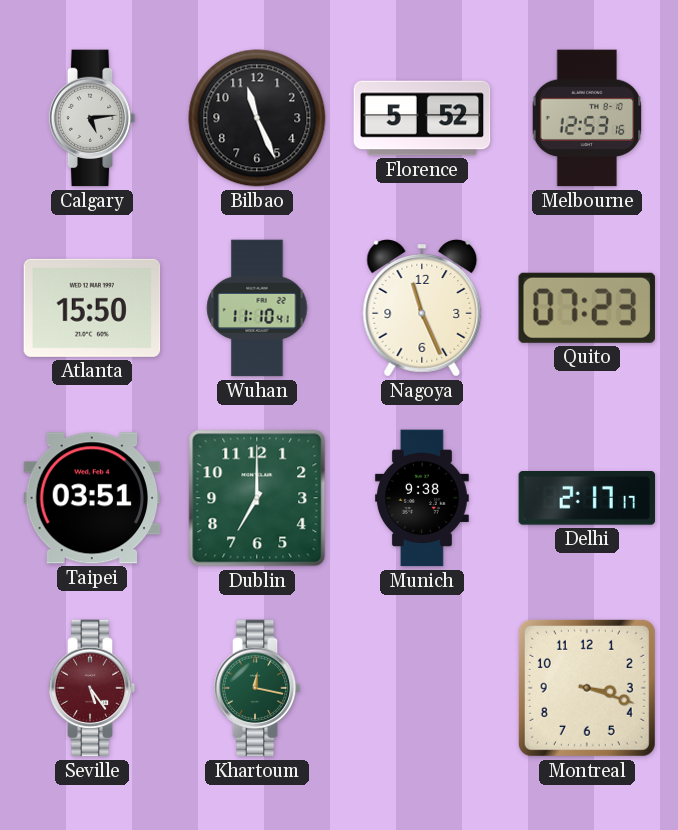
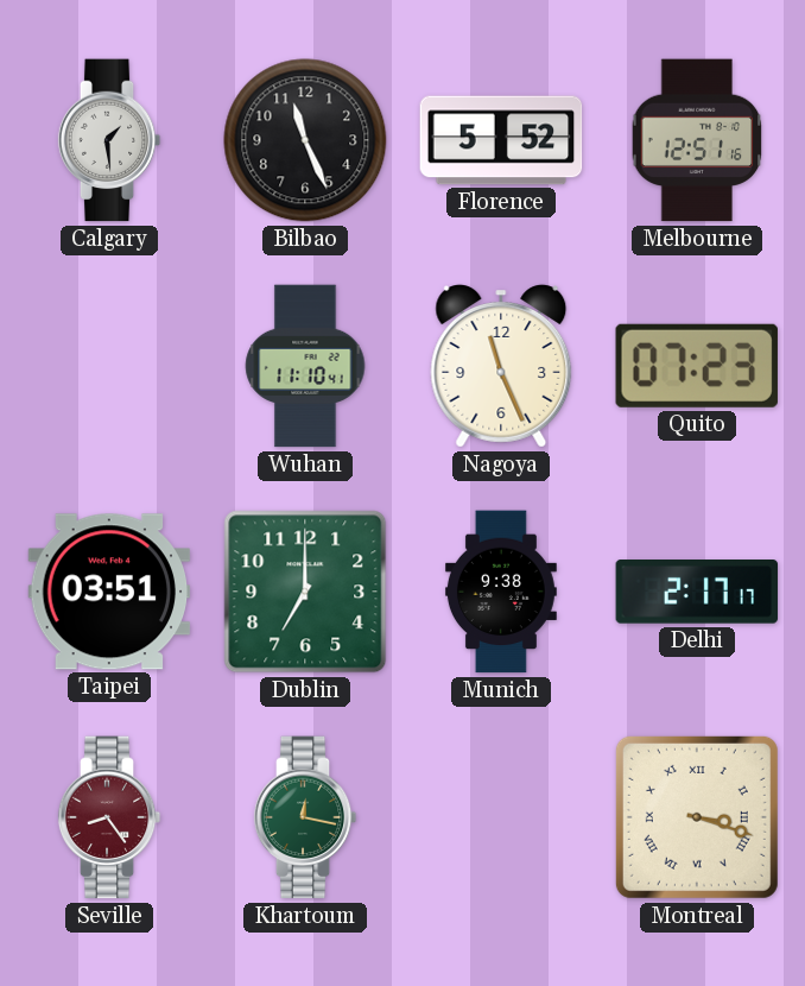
Calgary: 5:14 -> 1:29
Melbourne: 12:53 -> 12:51
Atlanta: 15:50 -> none
Seville: 5:24 -> 8:24
Montreal numerals: Arabic -> Roman
